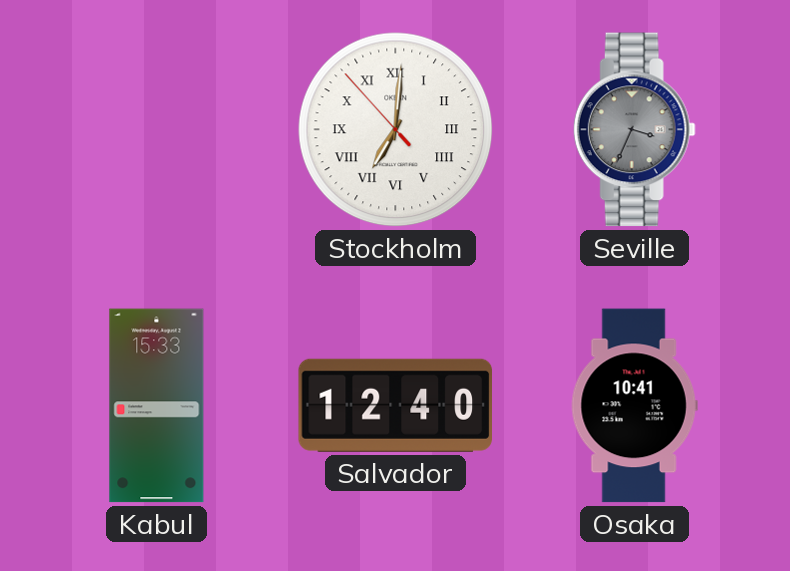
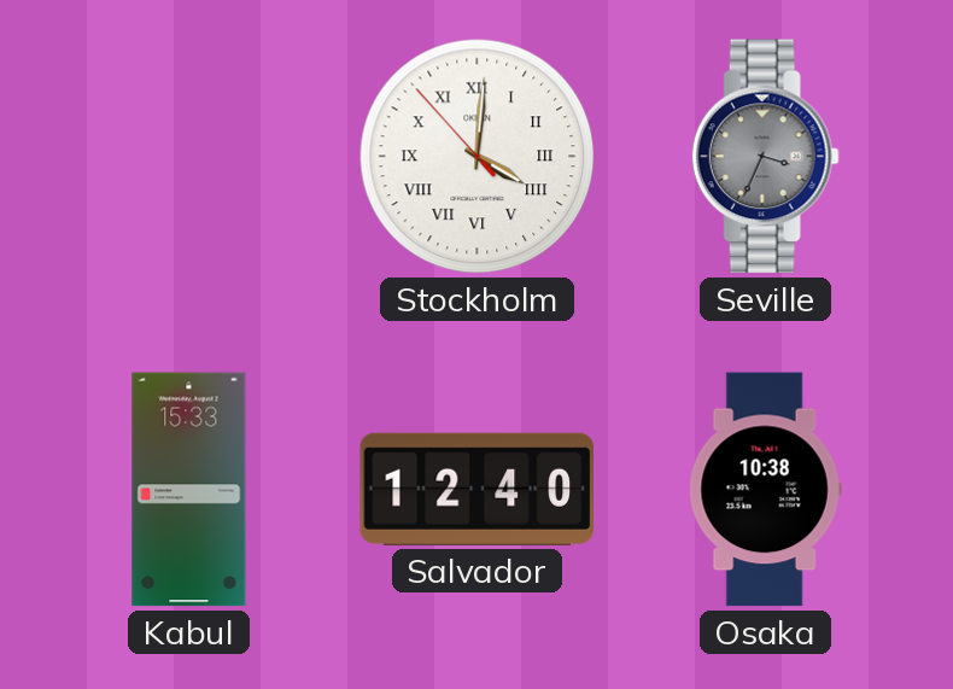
Stockholm: 7:00 -> 4:00
Osaka: 10:41 -> 10:38
